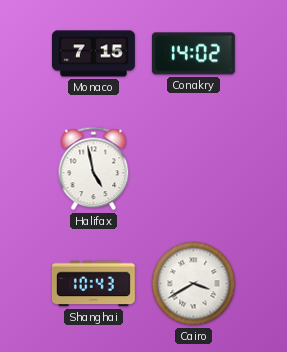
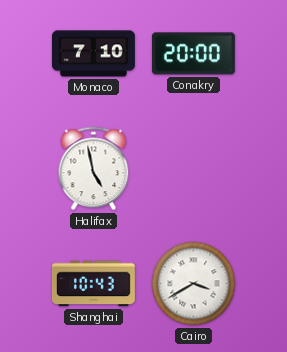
Monaco: 7:15 -> 7:10
Conakry: 14:02 -> 20:00
